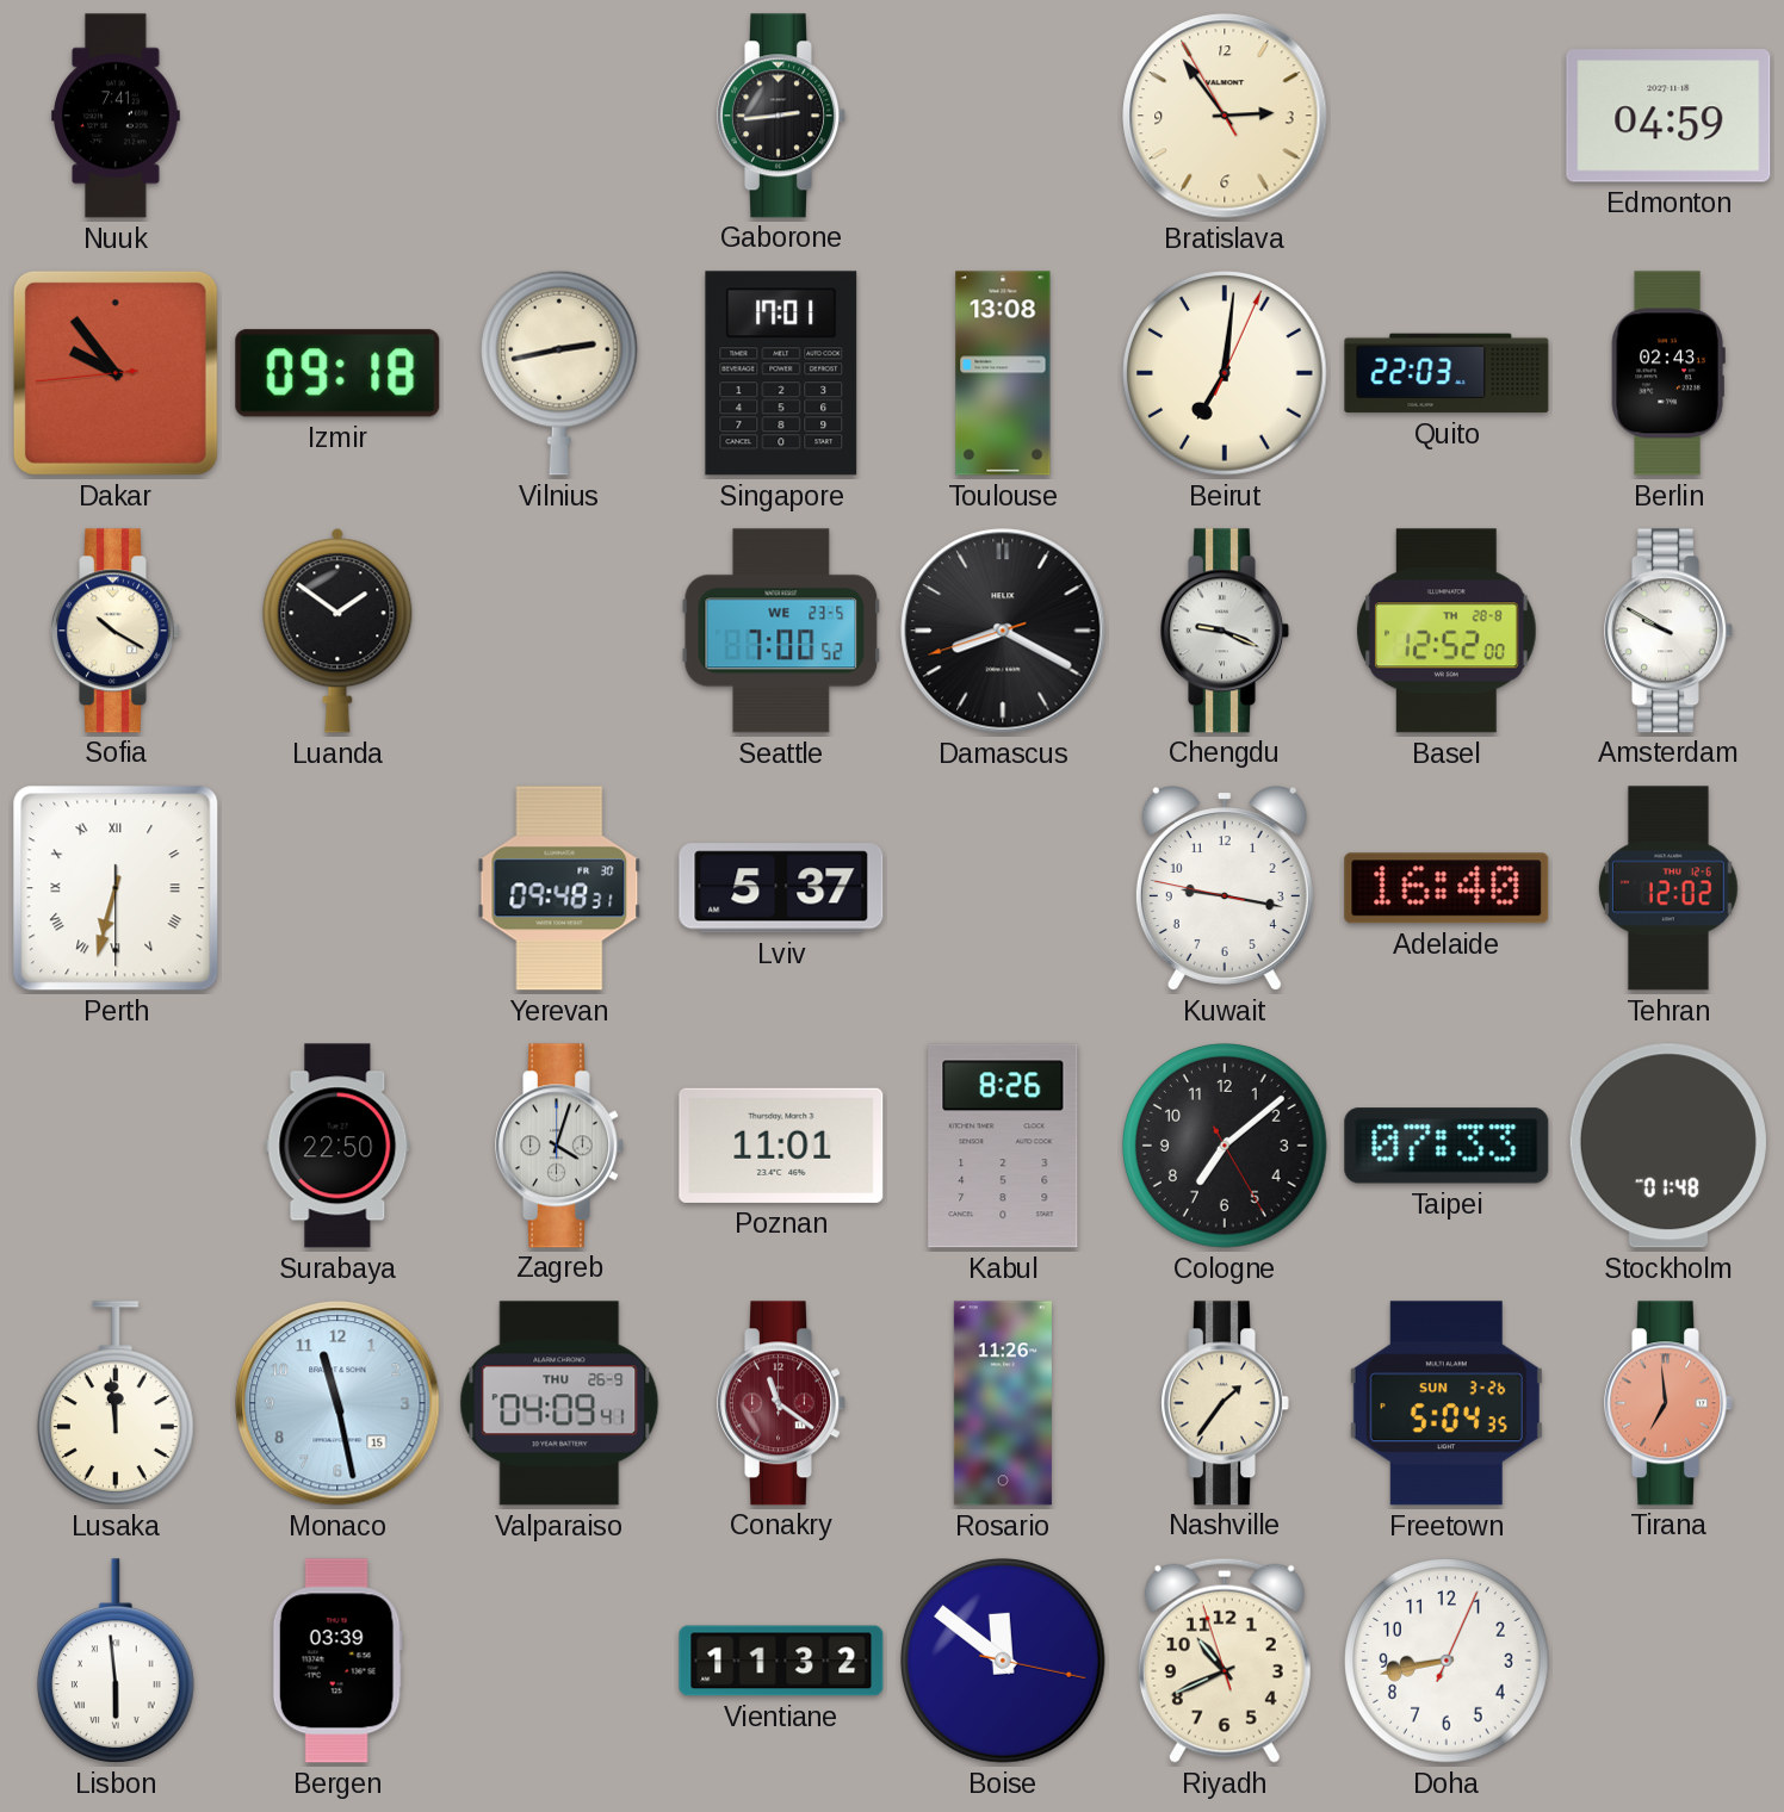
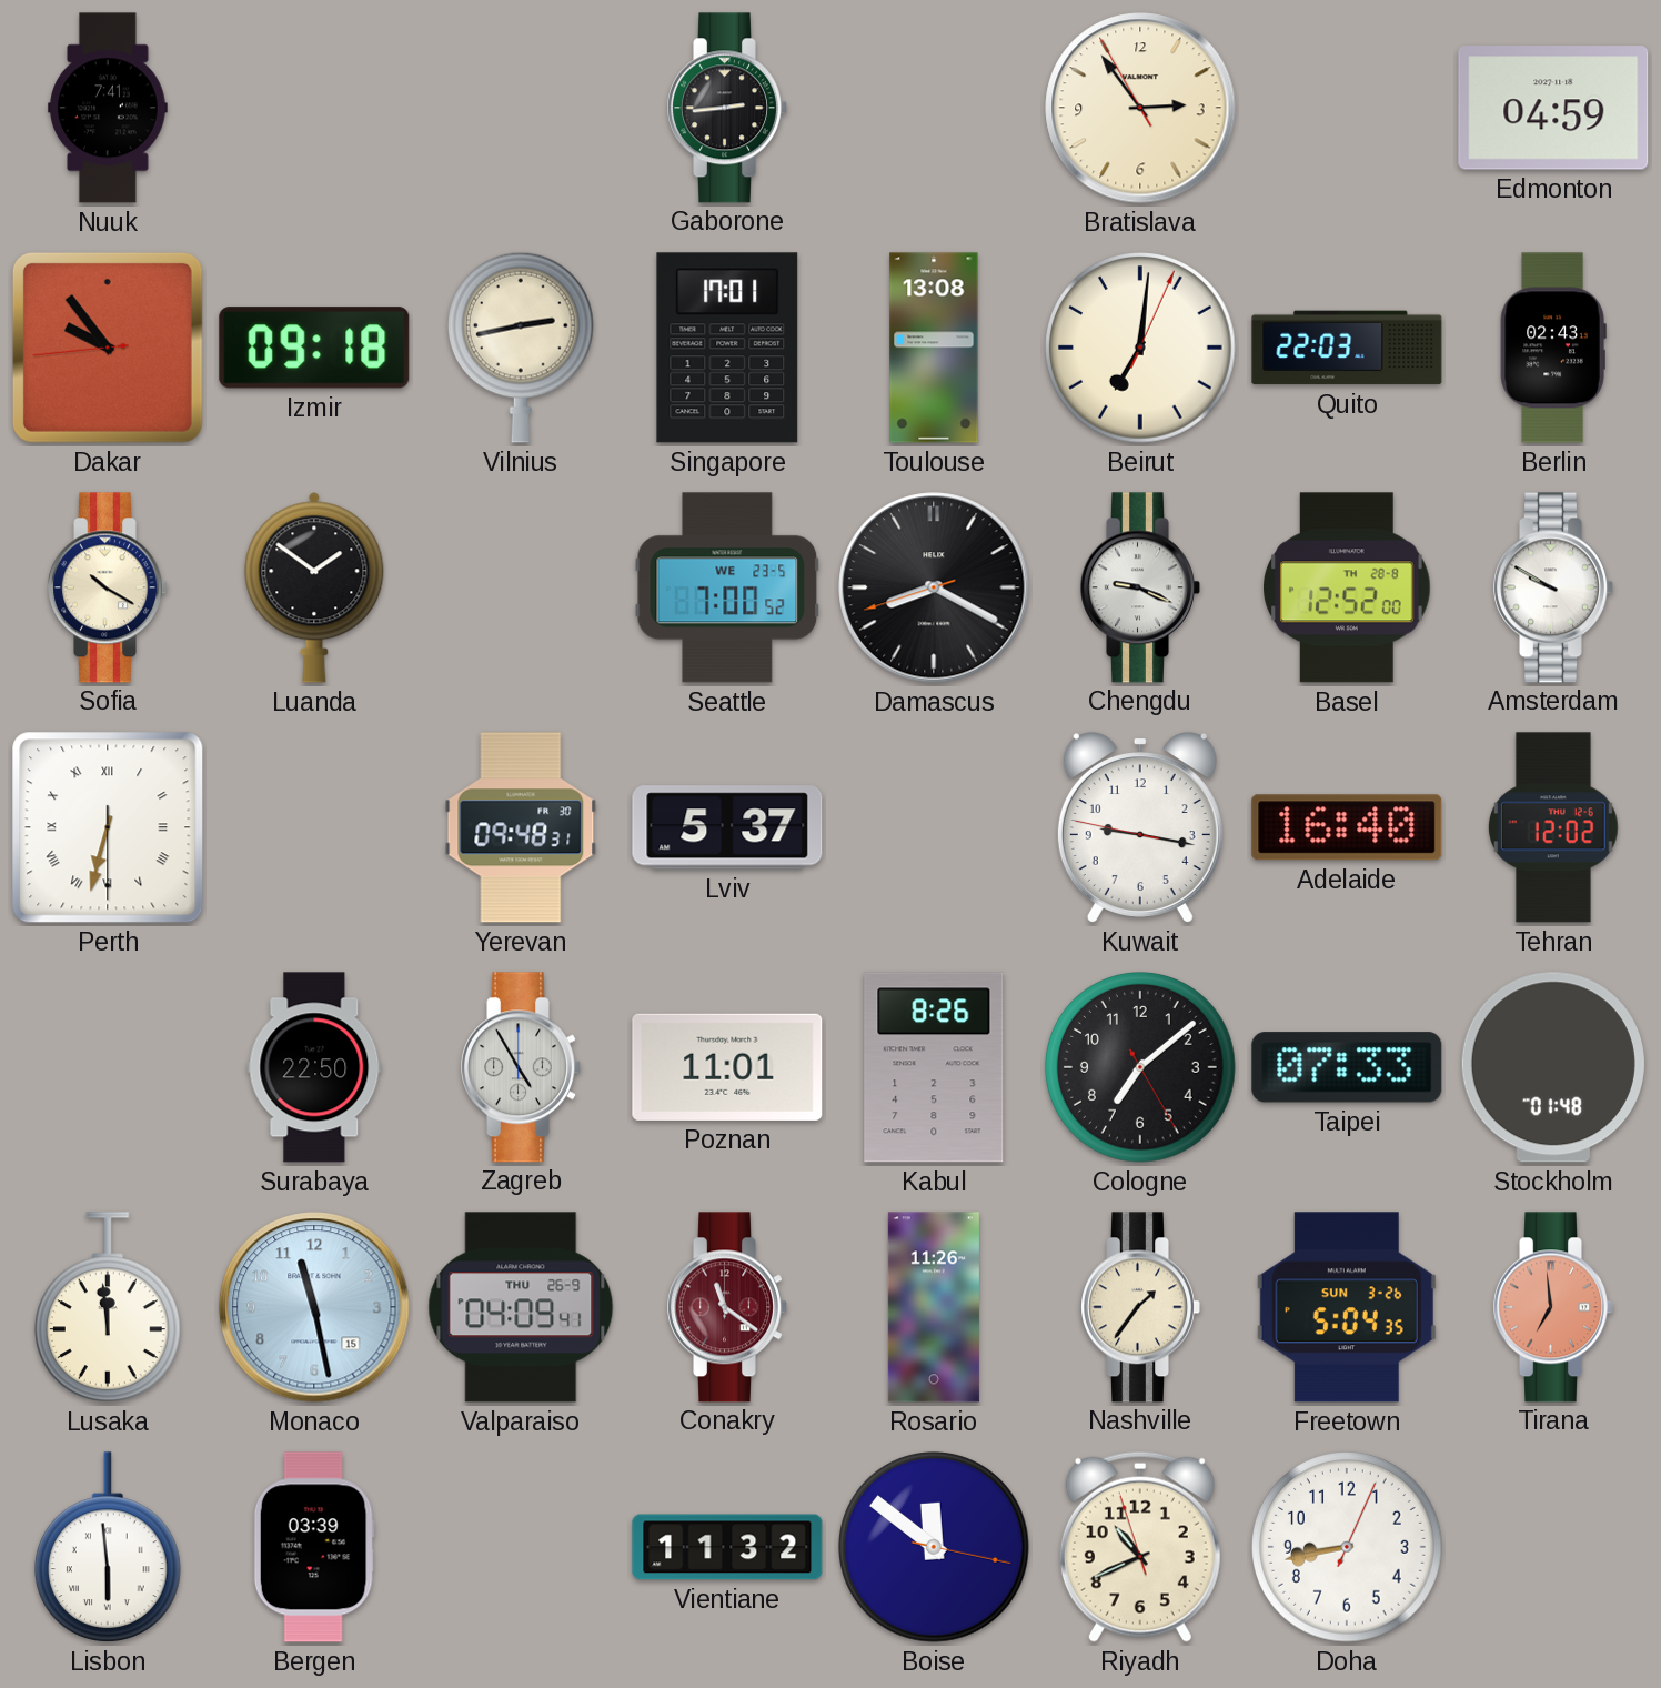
Zagreb: 4:03 -> 4:55
